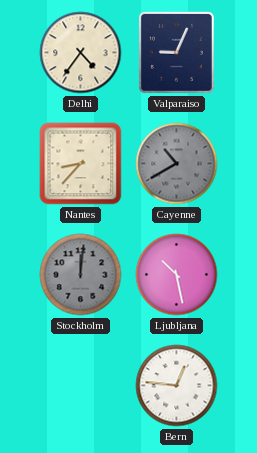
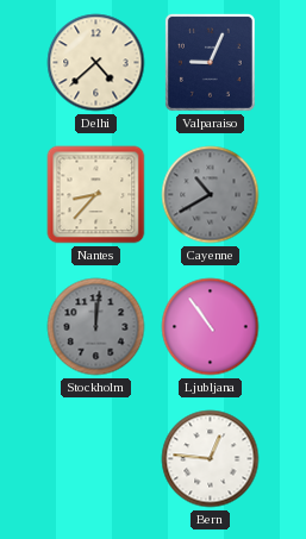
Delhi: 4:36 -> 4:38
Ljubljana: 10:28 -> 10:54
